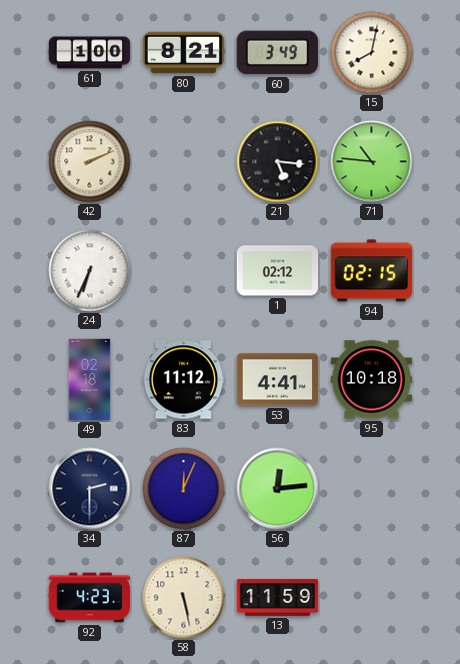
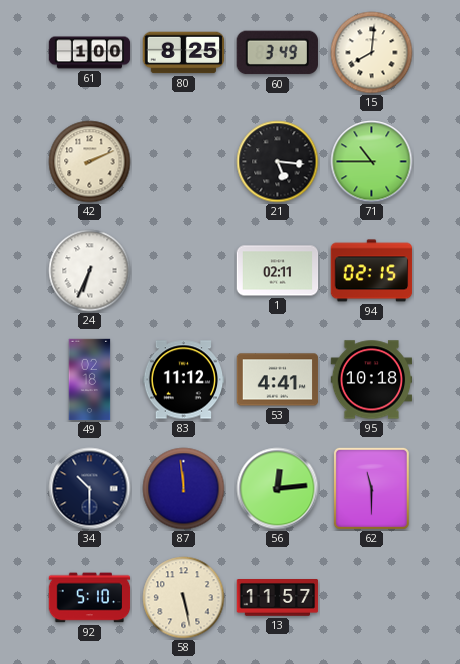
80: 8:21 -> 8:25
15: 8:02 -> 8:01
71: 10:46 -> 10:45
1: 02:12 -> 02:11
34: 2:30 -> 10:30
87: 12:04 -> 11:59
62: none -> 11:30
92: 4:23 -> 5:10
13: 11:59 -> 11:57
